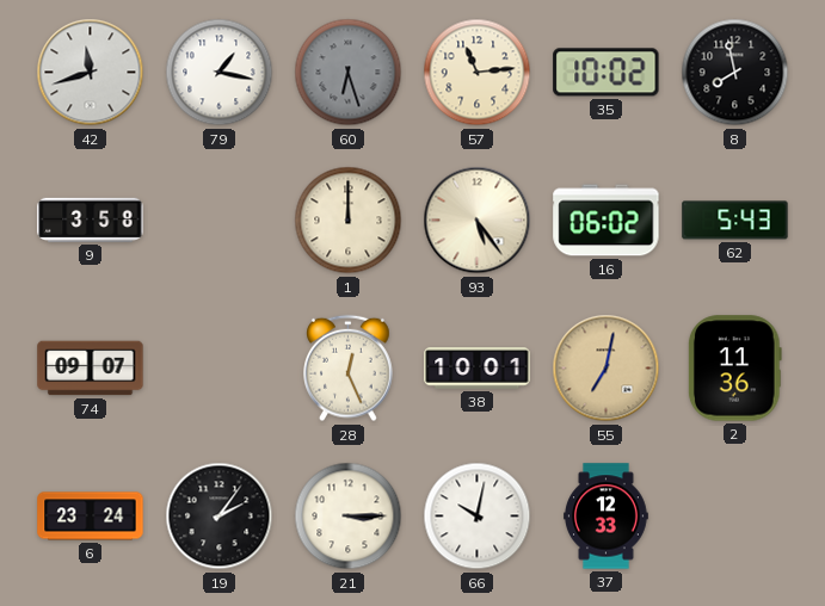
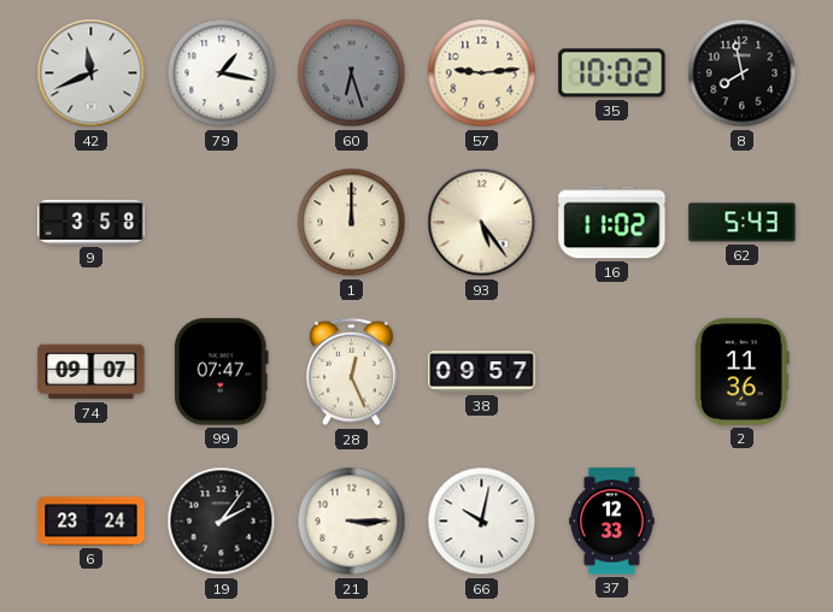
42: 11:42 -> 11:41
57: 11:14 -> 9:14
16: 06:02 -> 11:02
99: none -> 07:47
38: 10:01 -> 09:57
55: 7:02 -> none
